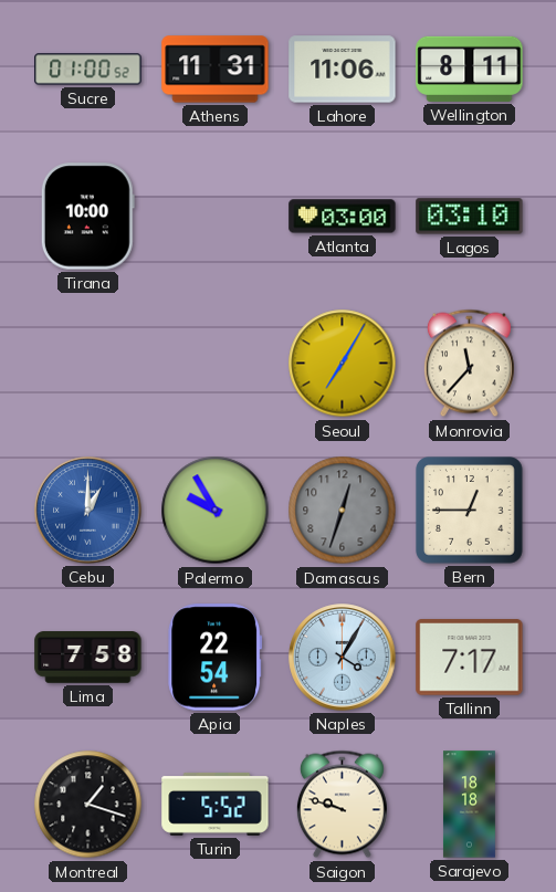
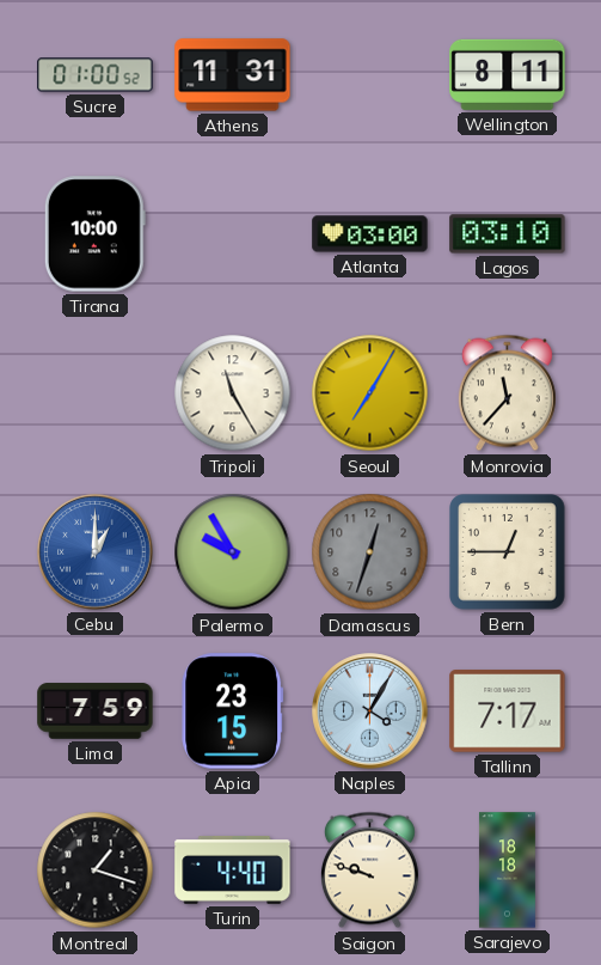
Lahore: 11:06 -> none
Tripoli: none -> 11:25
Lima: 7:58 -> 7:59
Apia: 22:54 -> 23:15
Turin: 5:52 -> 4:40
